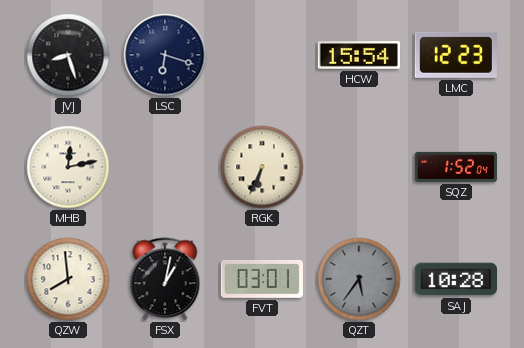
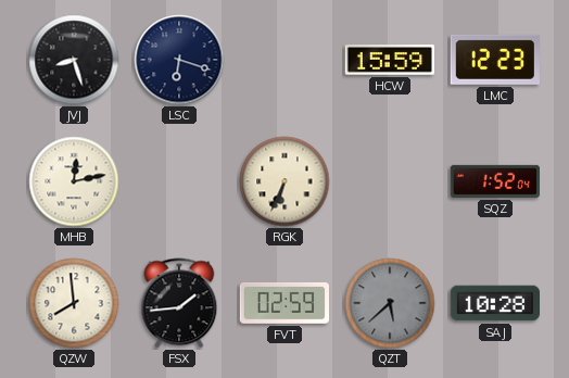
HCW: 15:54 -> 15:59
FSX: 1:02 -> 1:44
FVT: 03:01 -> 02:59
QZT: 5:36 -> 5:38
